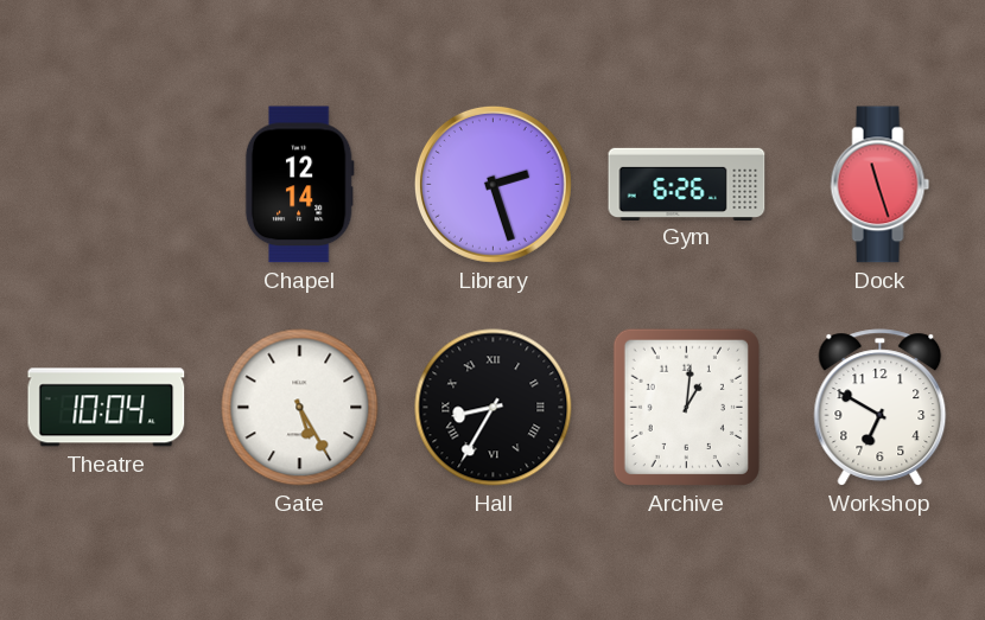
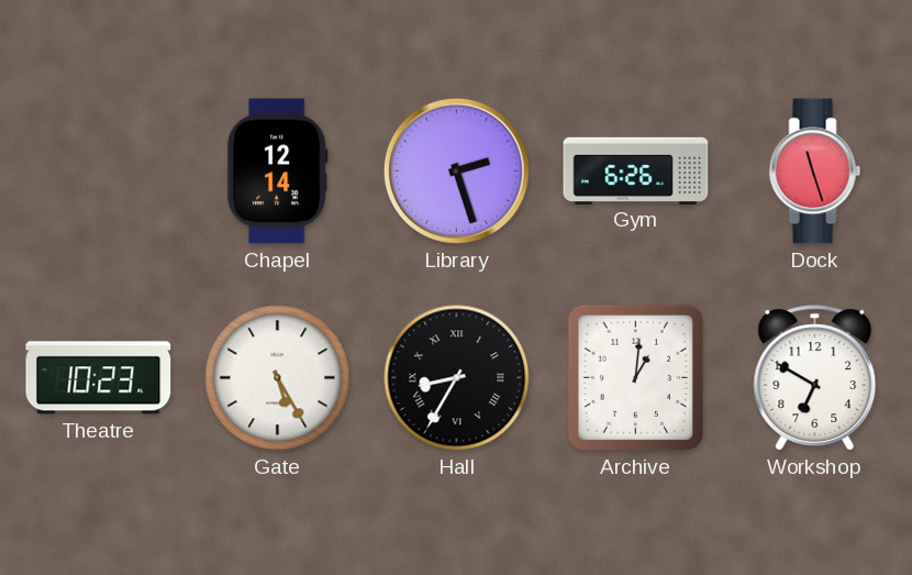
Theatre: 10:04 -> 10:23
